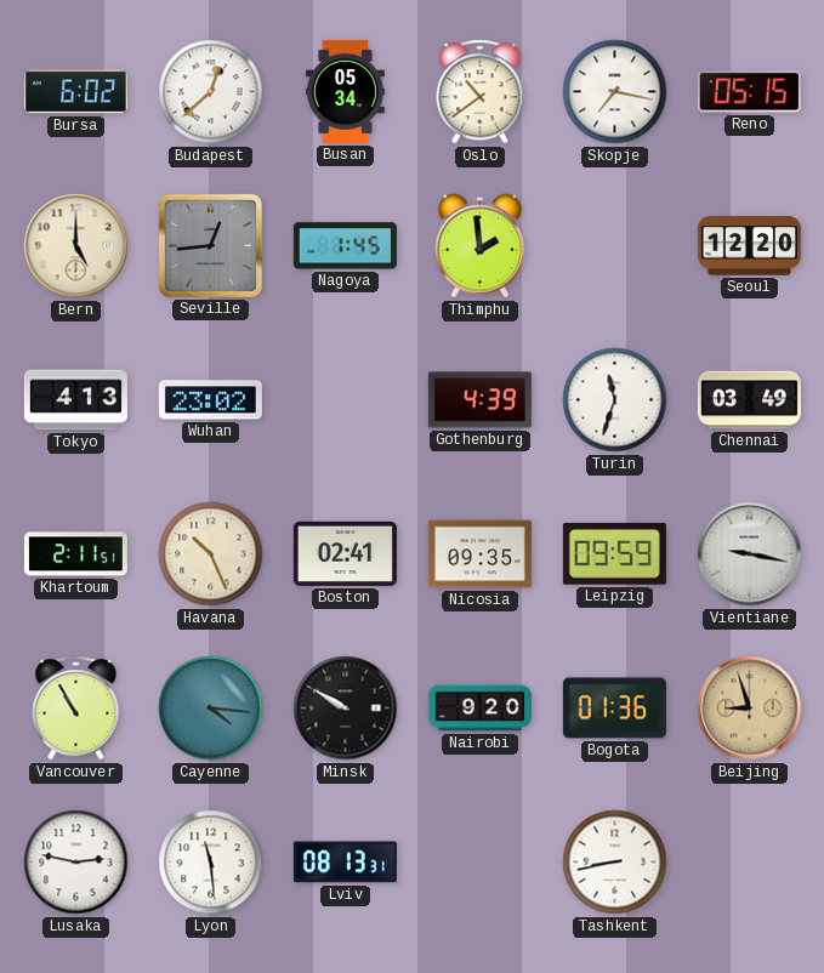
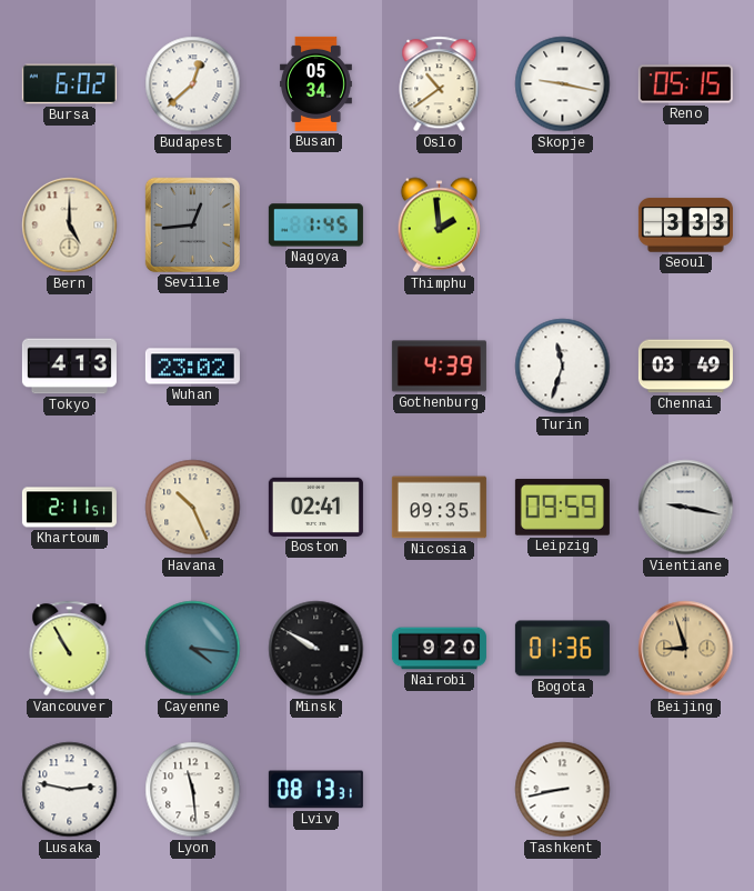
Skopje: 7:17 -> 9:17
Seoul: 12:20 -> 3:33
